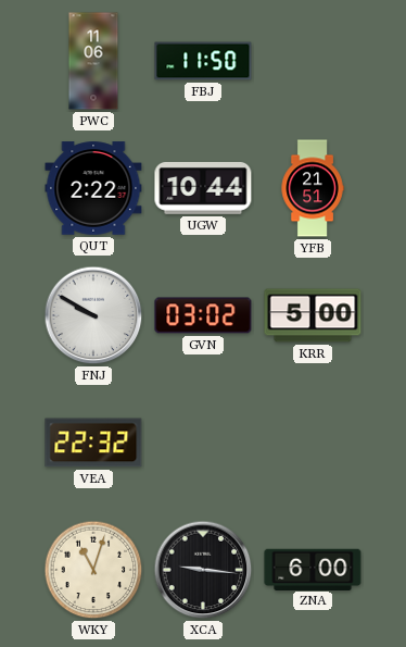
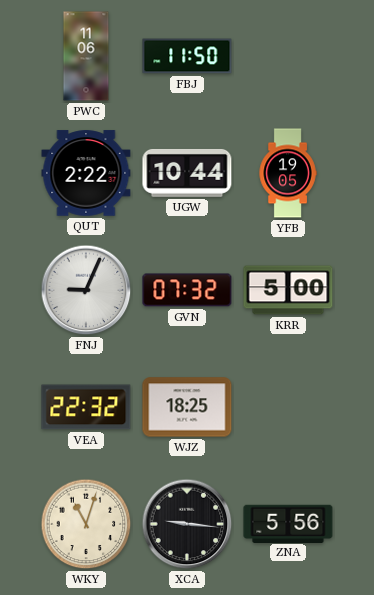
YFB: 21:51 -> 19:05
FNJ: 9:50 -> 9:04
GVN: 03:02 -> 07:32
WJZ: none -> 18:25
ZNA: 6:00 -> 5:56
